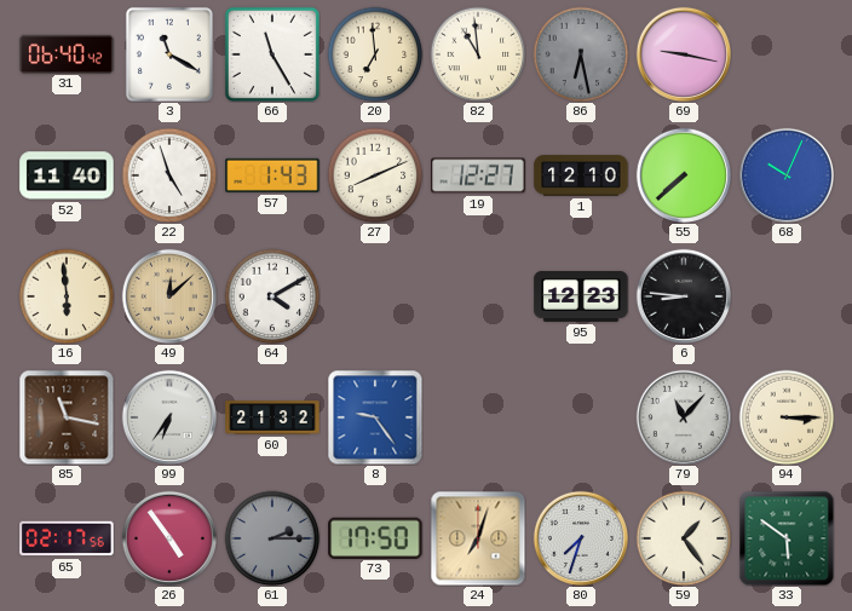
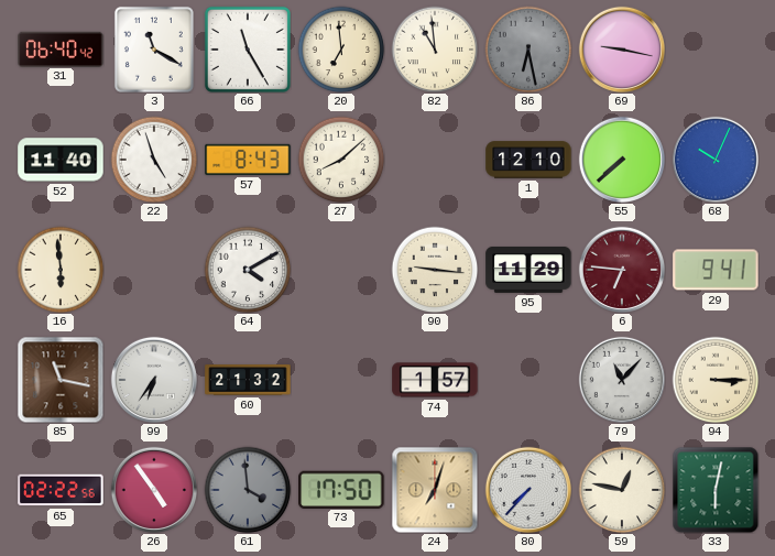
57: 1:43 -> 8:43
27: 8:11 -> 8:08
19: 12:27 -> none
49: 12:08 -> none
90: none -> 9:16
95: 12:23 -> 11:29
6: 8:46 -> 6:46
6 dial: black -> burgundy
29: none -> 9:41
8: 9:24 -> none
74: none -> 1:57
65: 02:17 -> 02:22
61: 2:15 -> 3:59
80: 7:33 -> 7:37
59: 1:24 -> 12:47
33: 5:51 -> 6:02
